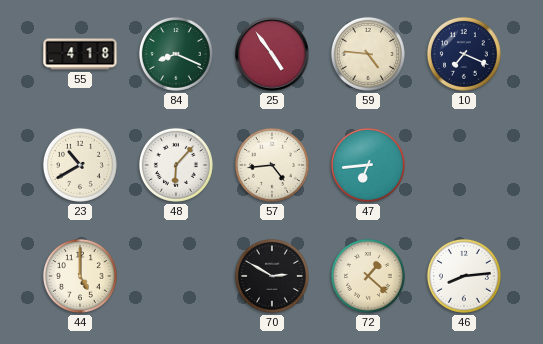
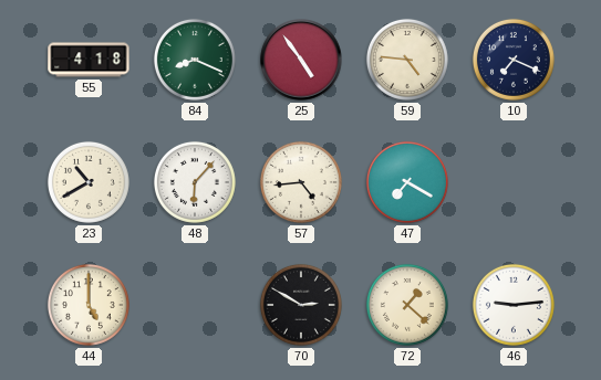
47: 6:44 -> 7:20
46: 8:14 -> 9:14
